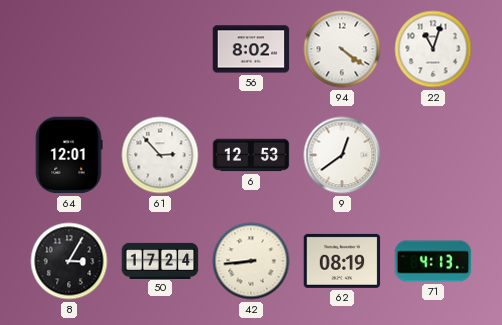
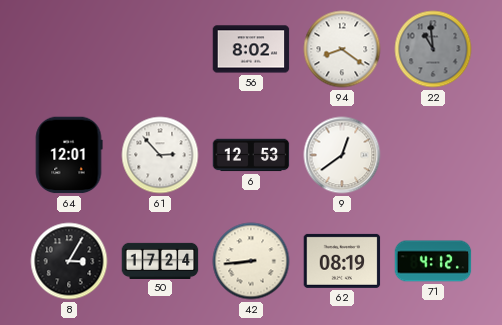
94: 4:21 -> 8:21
22: 11:03 -> 10:59
22 dial: white -> grey
71: 4:13 -> 4:12
